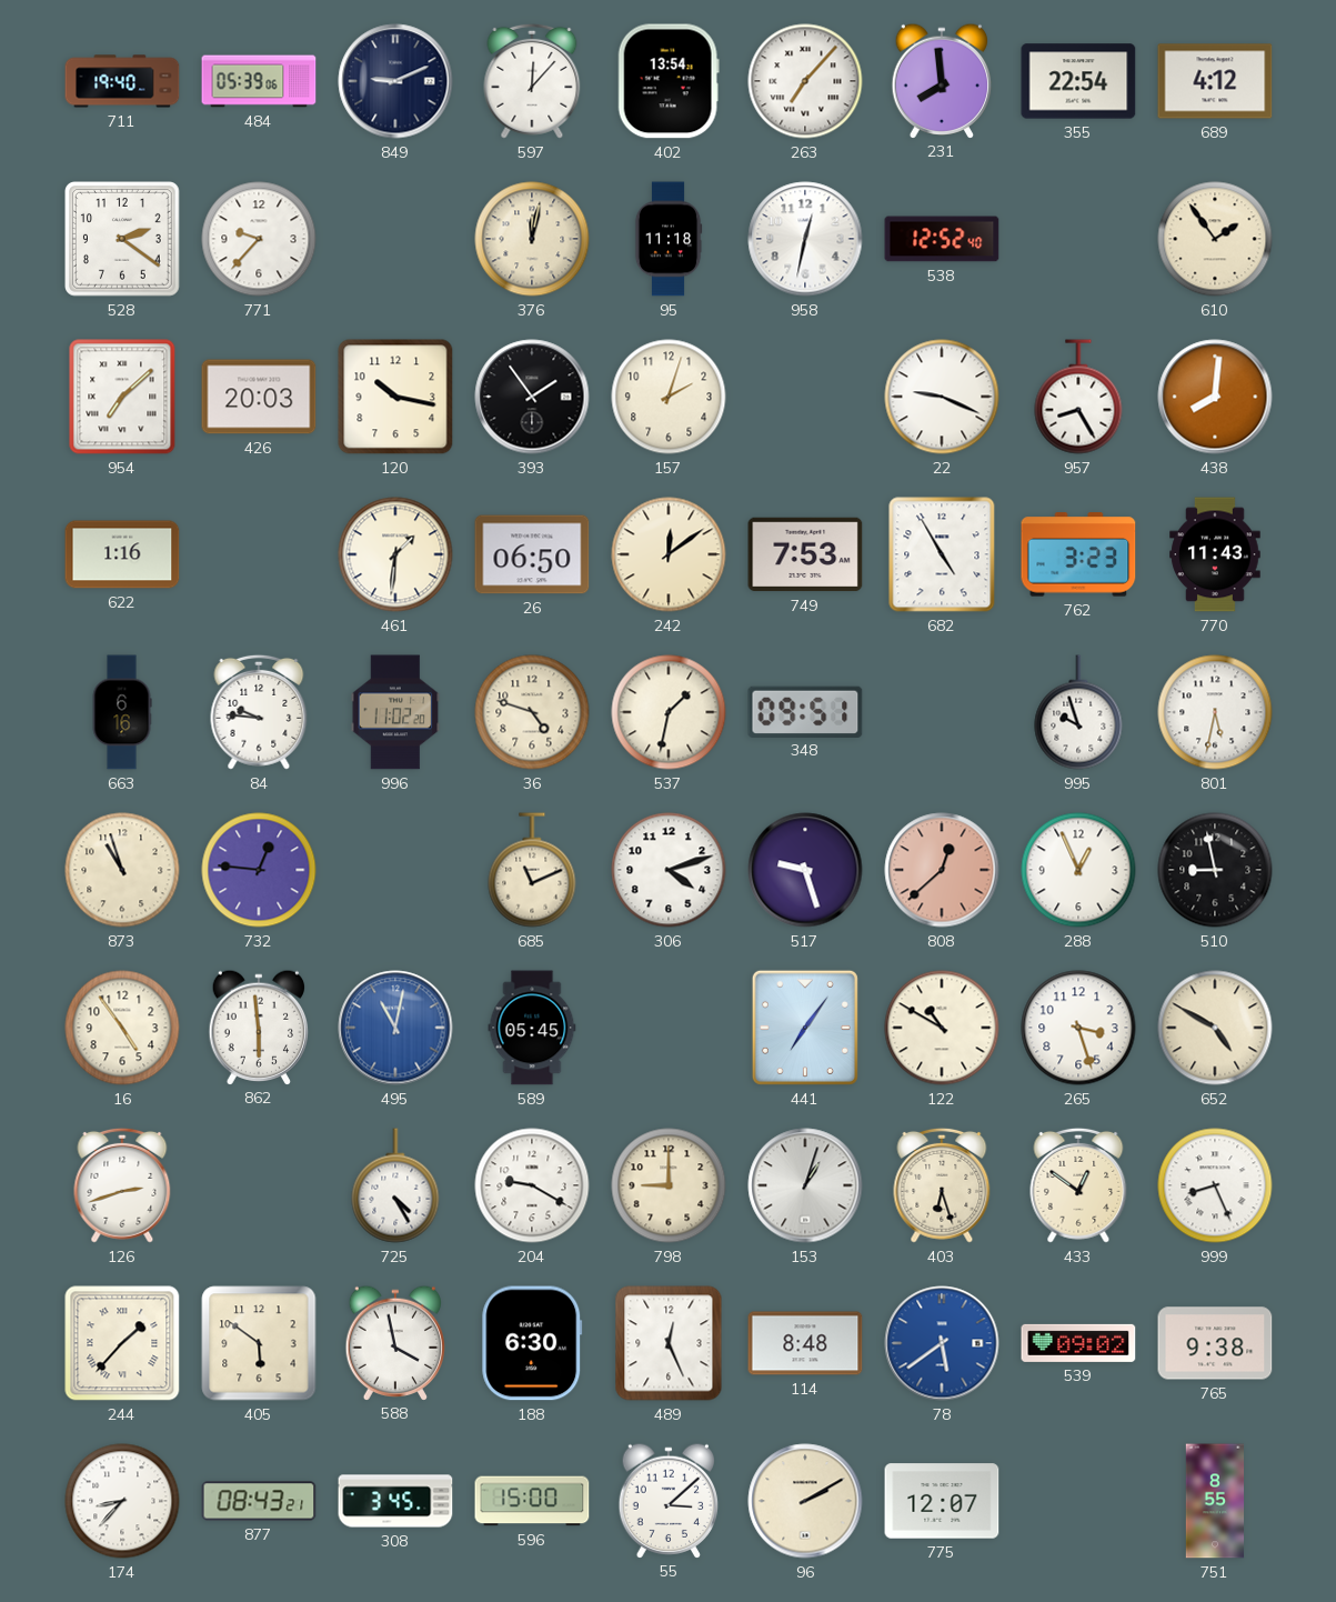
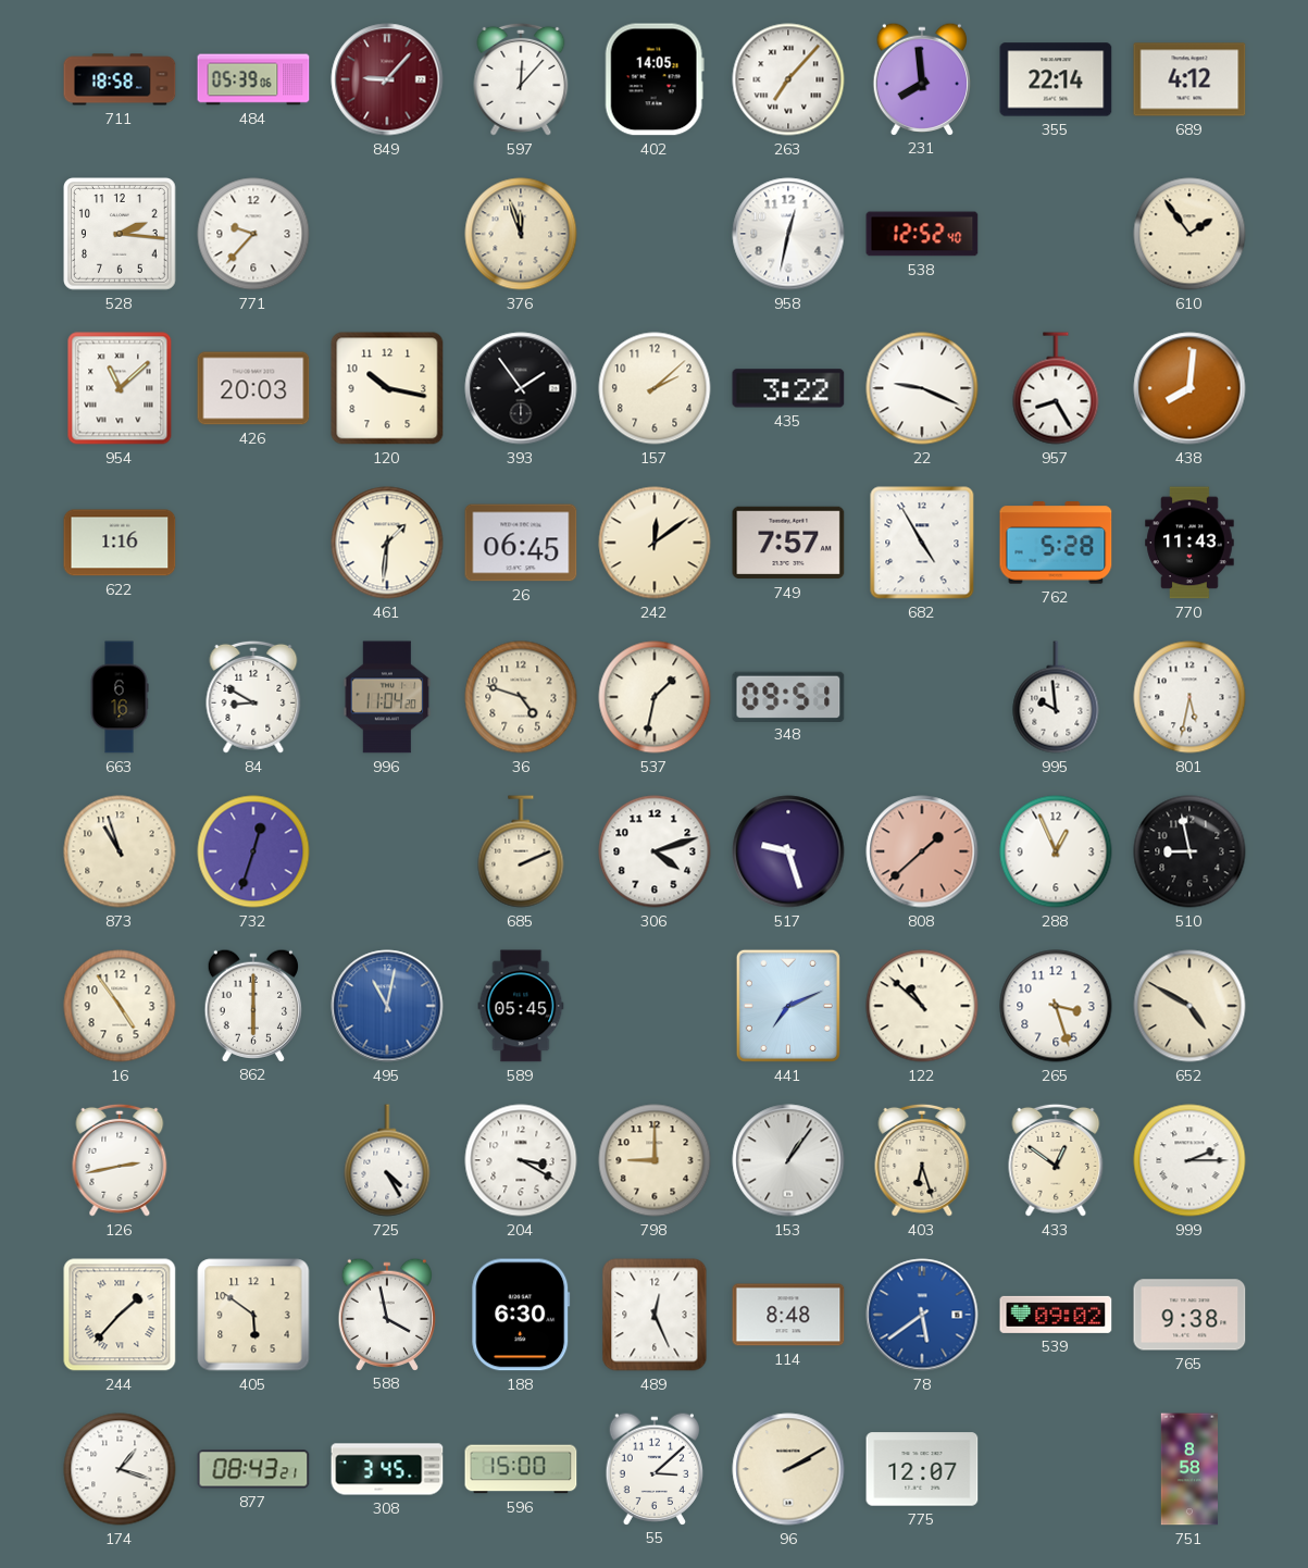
711: 19:40 -> 18:58
849: 9:11 -> 9:07
849 dial: navy -> burgundy
402: 13:54 -> 14:05
355: 22:54 -> 22:14
528: 2:21 -> 2:16
376: 12:02 -> 11:57
95: 11:18 -> none
954: 7:08 -> 11:08
157: 2:03 -> 2:08
435: none -> 3:22
26: 06:50 -> 06:45
749: 7:53 -> 7:57
762: 3:23 -> 5:28
84: 9:46 -> 8:50
996: 11:02 -> 11:04
995: 9:57 -> 9:59
732: 12:46 -> 12:33
685: 11:11 -> 2:11
808: 12:38 -> 1:38
862: 5:59 -> 6:00
441: 7:06 -> 7:11
122: 10:50 -> 10:52
126: 2:42 -> 2:43
204: 9:20 -> 3:20
153: 1:03 -> 1:06
999: 8:26 -> 2:15
174: 8:37 -> 1:18
751: 8:55 -> 8:58
